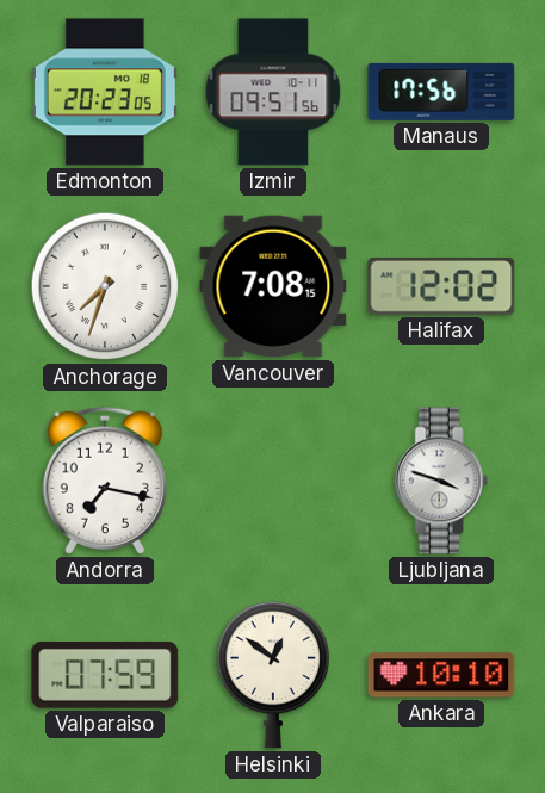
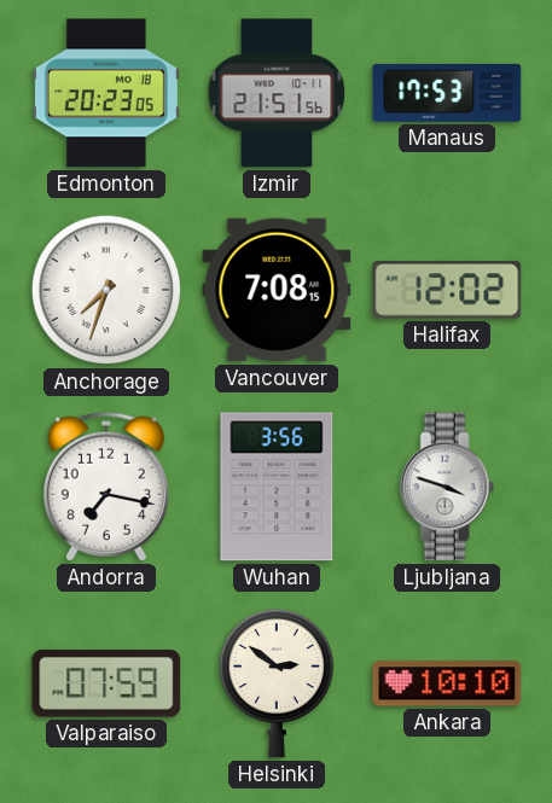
Izmir: 09:51 -> 21:51
Manaus: 17:56 -> 17:53
Wuhan: none -> 3:56
Helsinki: 12:51 -> 2:51
